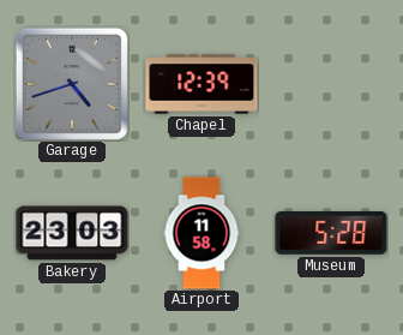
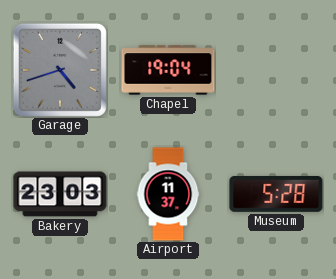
Chapel: 12:39 -> 19:04
Airport: 11:58 -> 11:37
